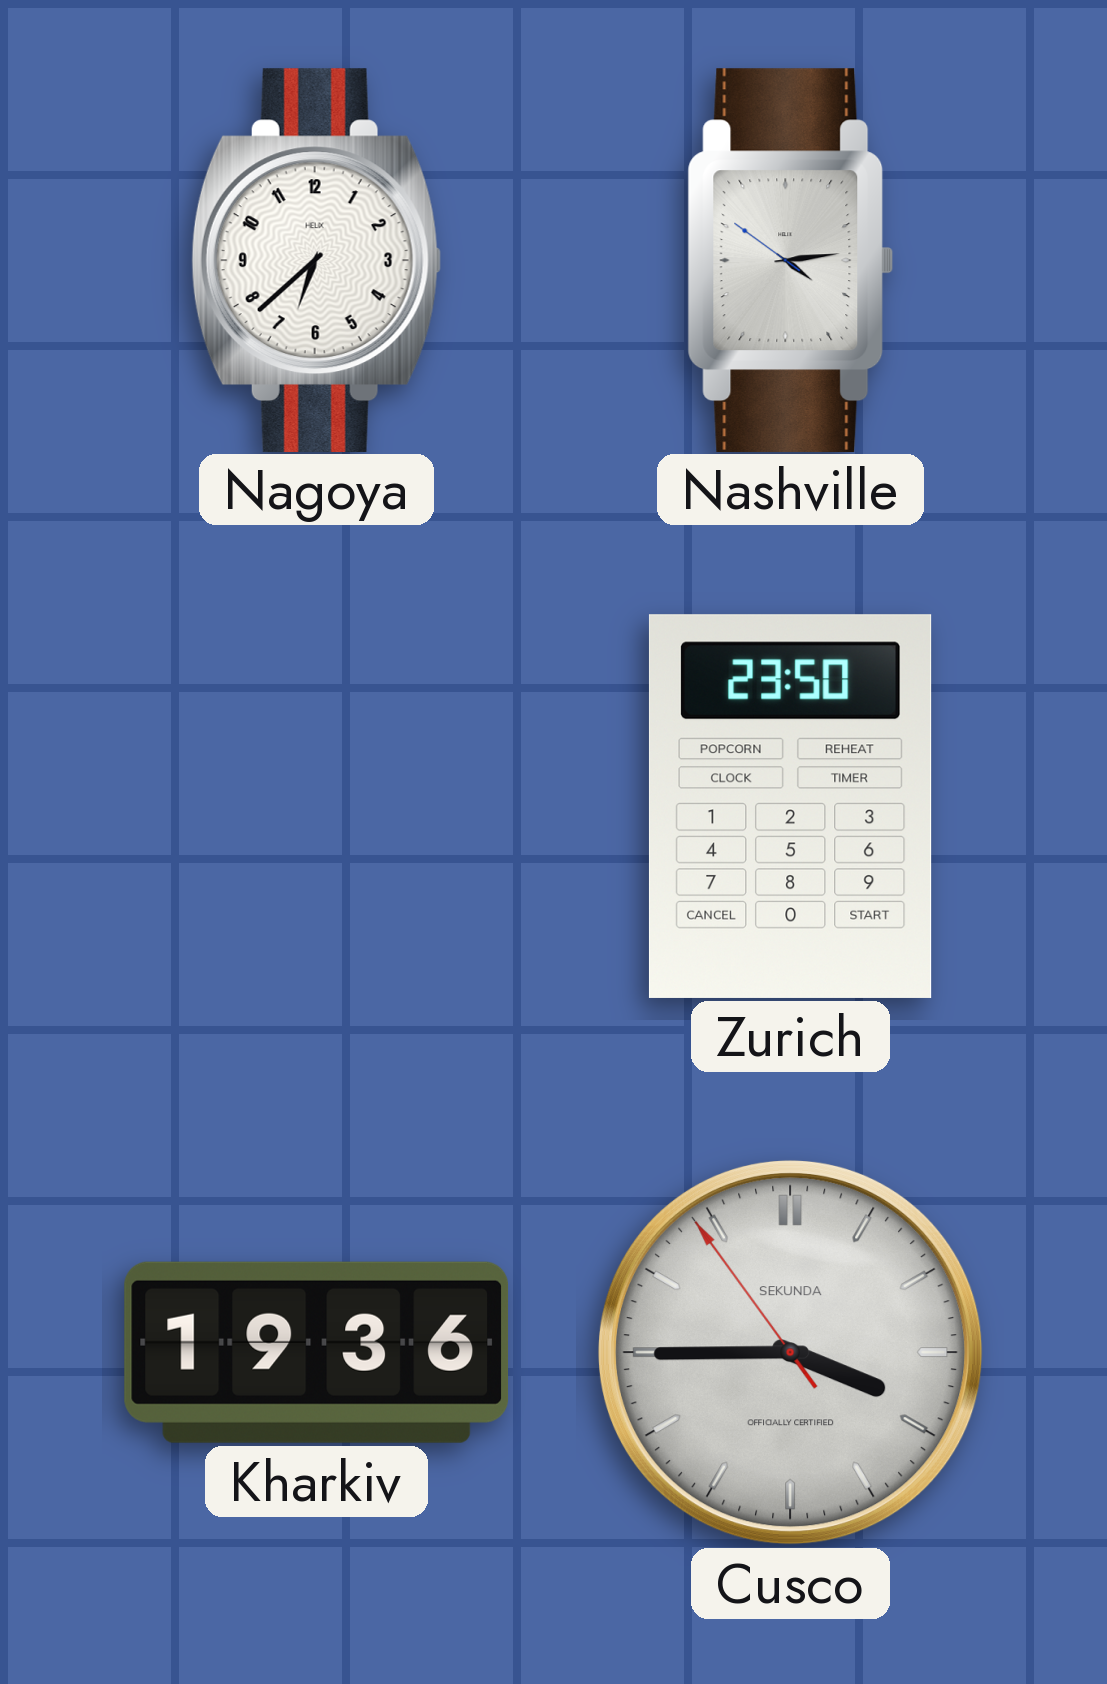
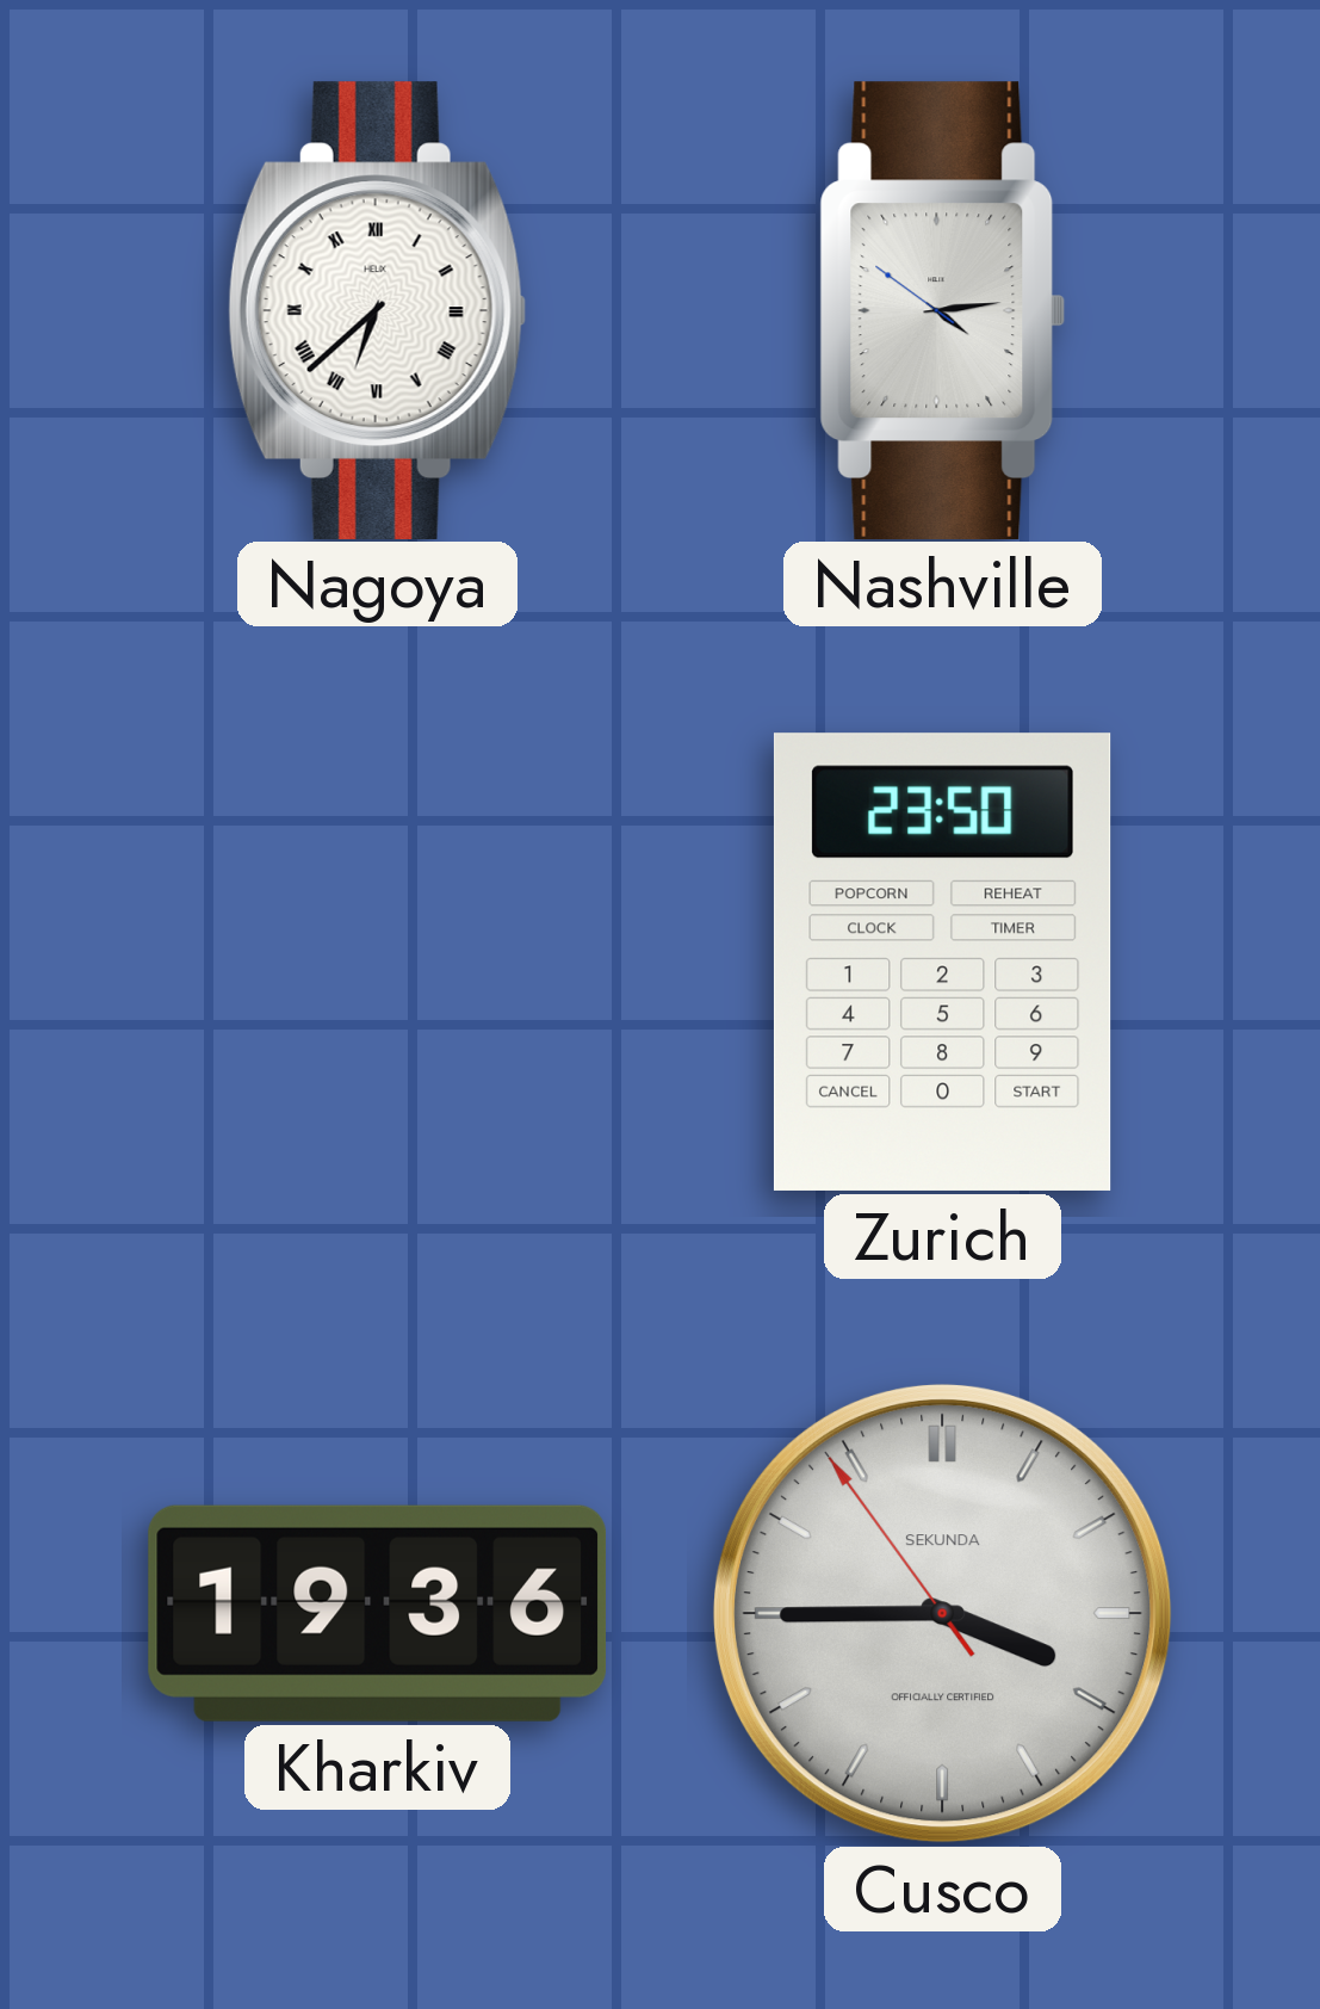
Nagoya numerals: Arabic -> Roman
